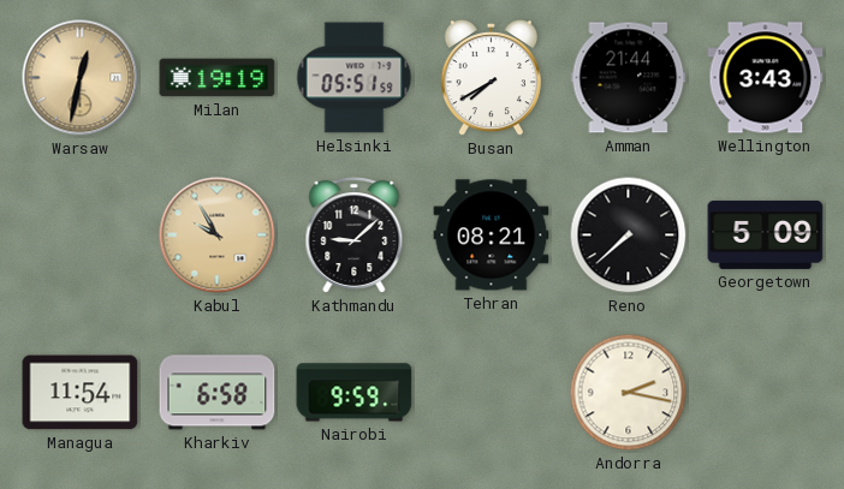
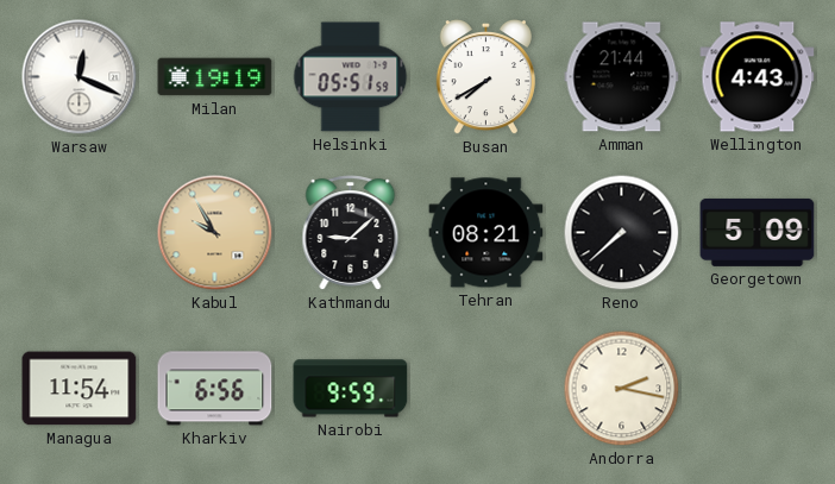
Warsaw: 12:32 -> 12:19
Warsaw dial: champagne -> white
Wellington: 3:43 -> 4:43
Kharkiv: 6:58 -> 6:56
